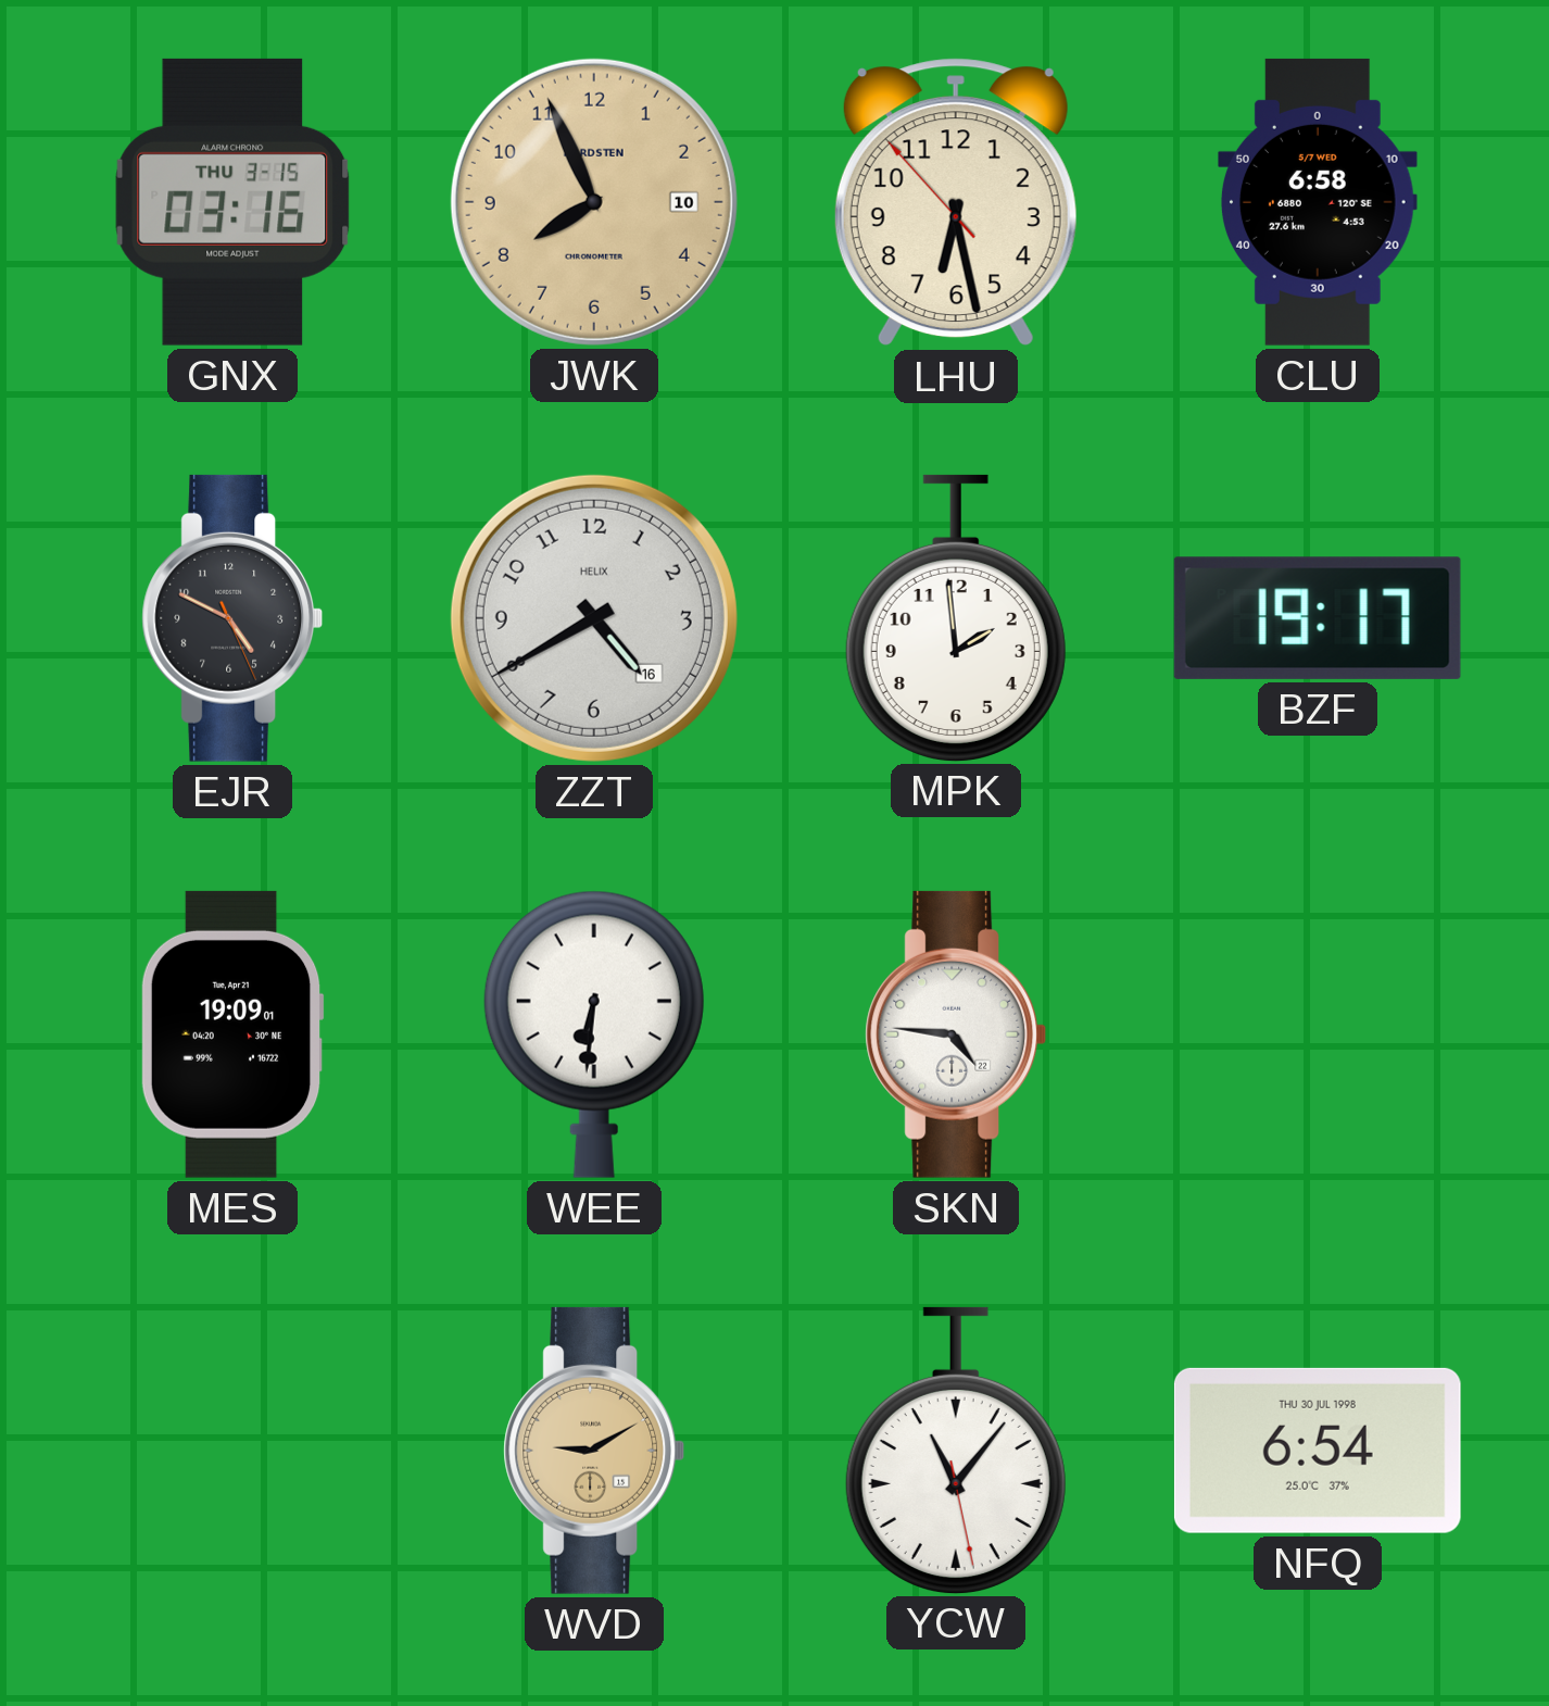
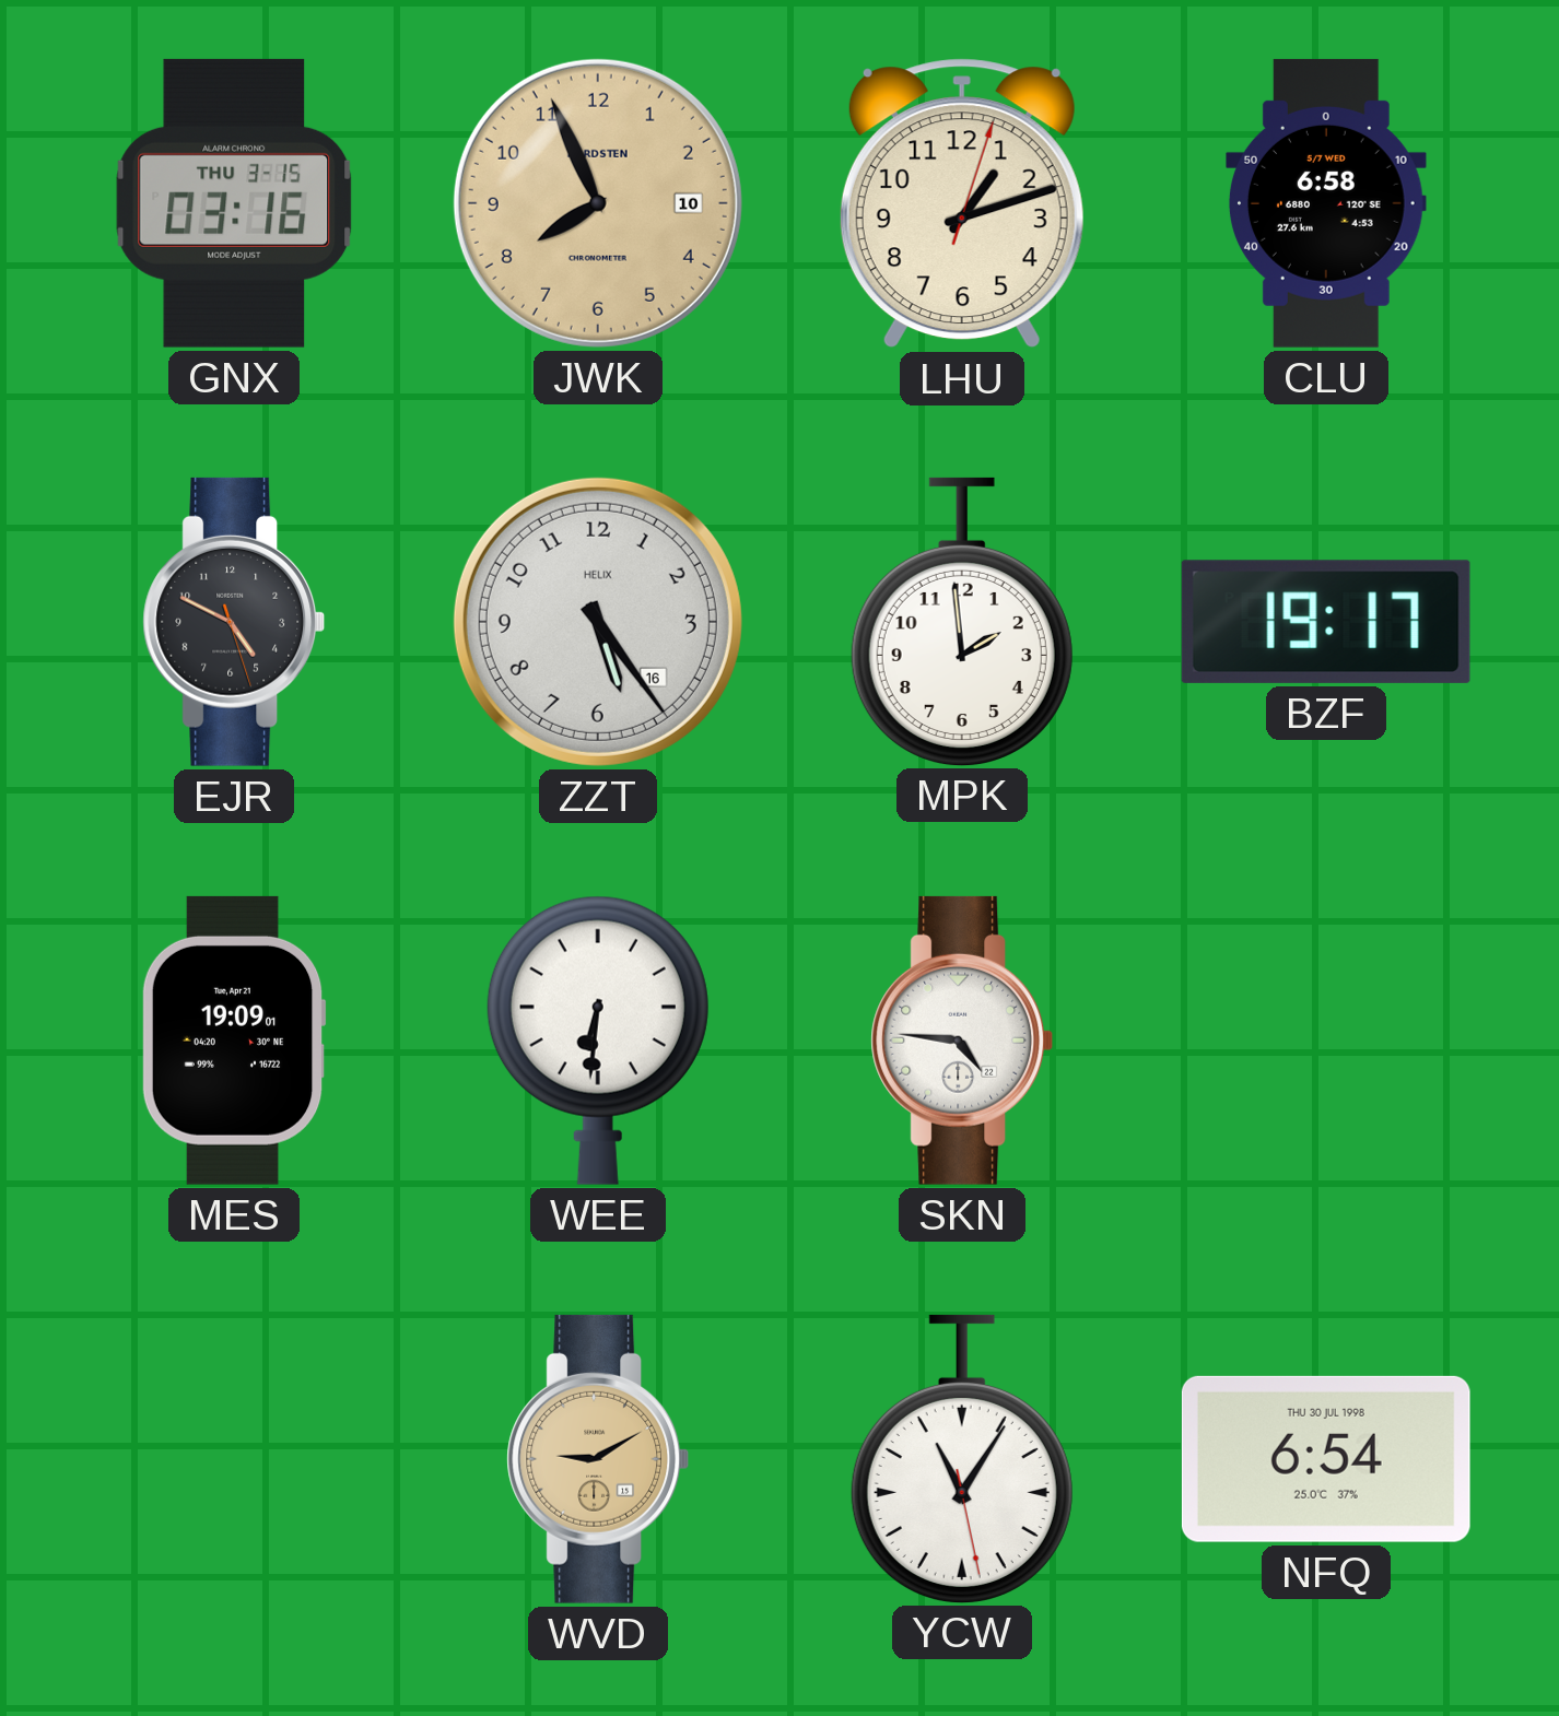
LHU: 6:27 -> 1:12
EJR: 4:49:26 -> 4:49:27
ZZT: 4:40 -> 5:24
YCW: 11:06 -> 11:05
